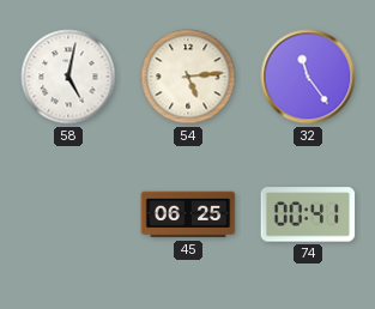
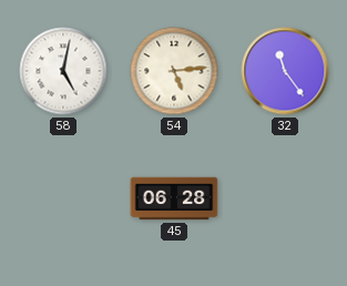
45: 06:25 -> 06:28
74: 00:41 -> none
